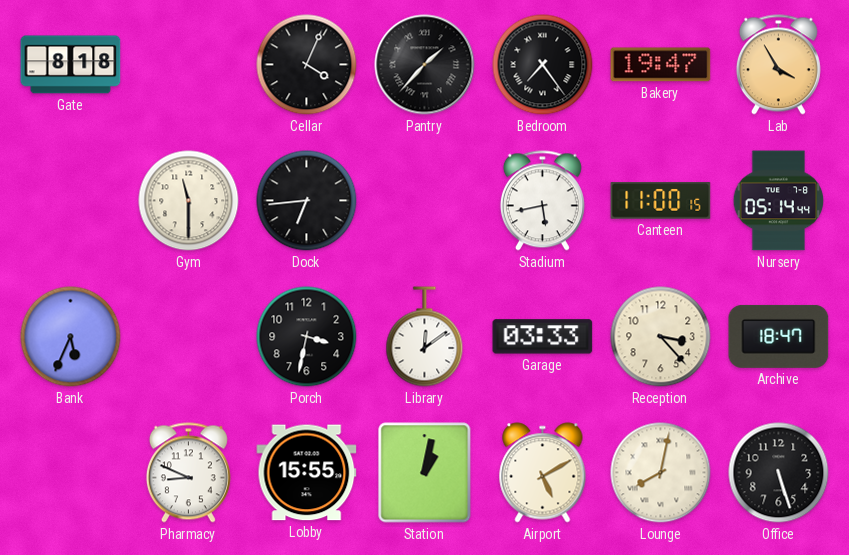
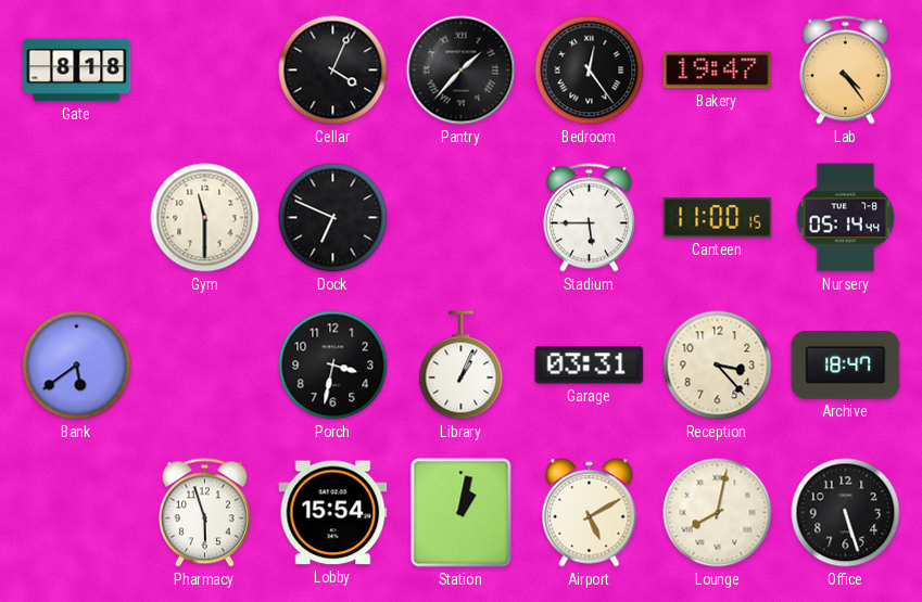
Bedroom: 7:24 -> 12:24
Lab: 3:55 -> 4:24
Dock: 6:44 -> 6:49
Stadium: 5:43 -> 5:45
Bank: 5:34 -> 5:39
Library: 12:09 -> 1:04
Garage: 03:33 -> 03:31
Pharmacy: 8:49 -> 5:57
Lobby: 15:55 -> 15:54
